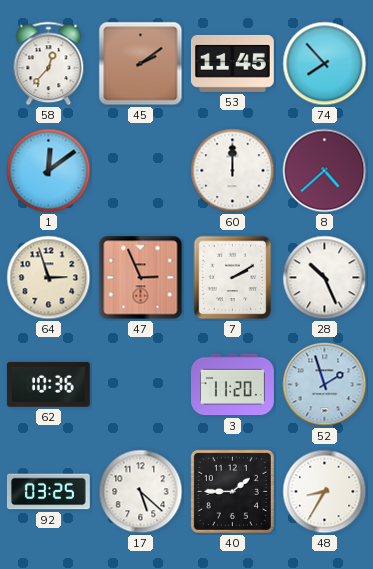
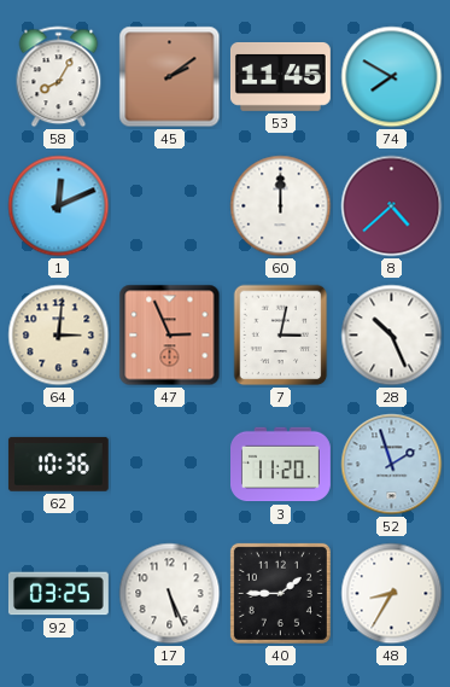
58: 12:37 -> 8:05
74: 7:53 -> 7:50
1: 12:09 -> 12:11
64: 2:57 -> 3:01
7: 2:10 -> 3:02
17: 5:22 -> 5:26
